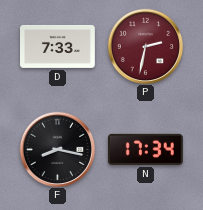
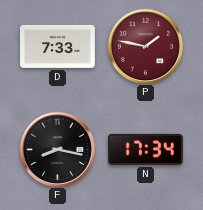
P: 2:32 -> 1:47
